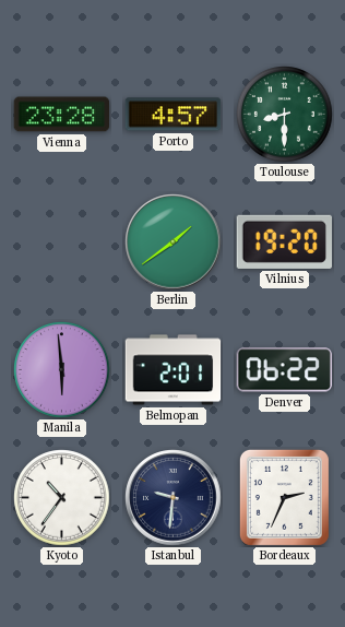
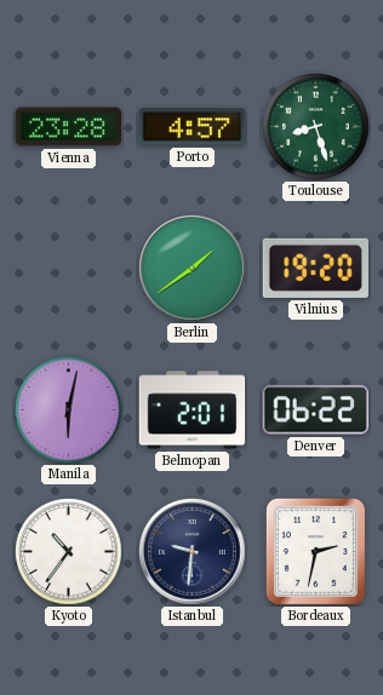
Toulouse: 8:30 -> 8:27
Manila: 5:59 -> 6:02
Bordeaux: 2:34 -> 2:32
